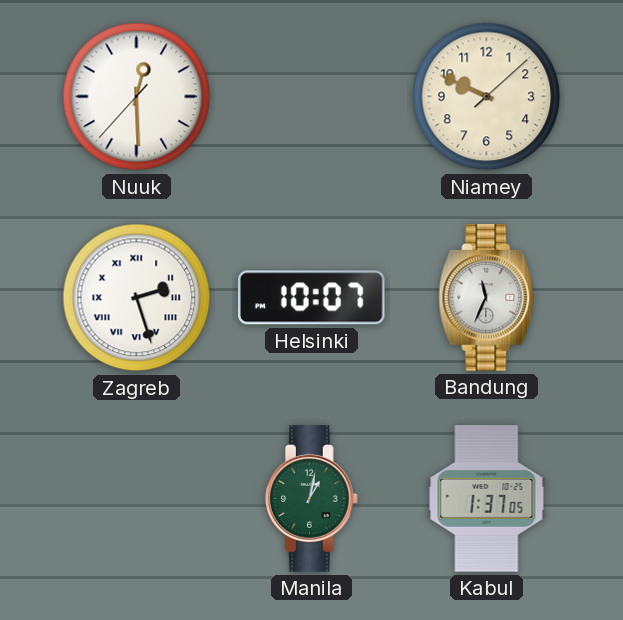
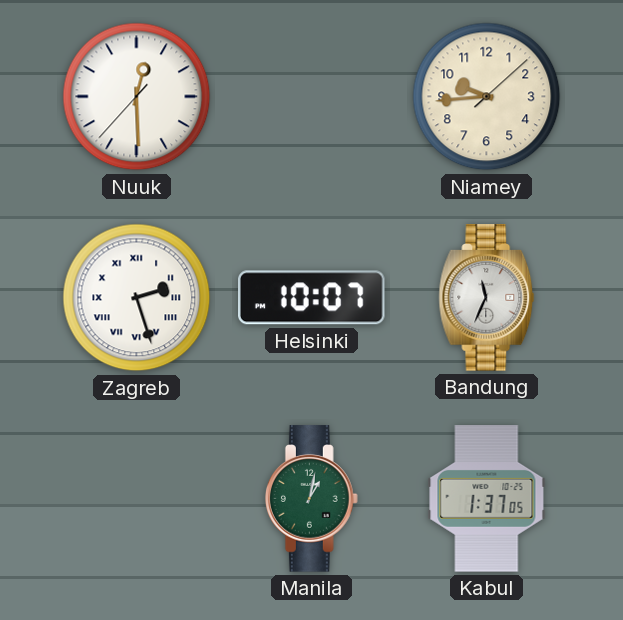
Niamey: 9:49 -> 9:44
